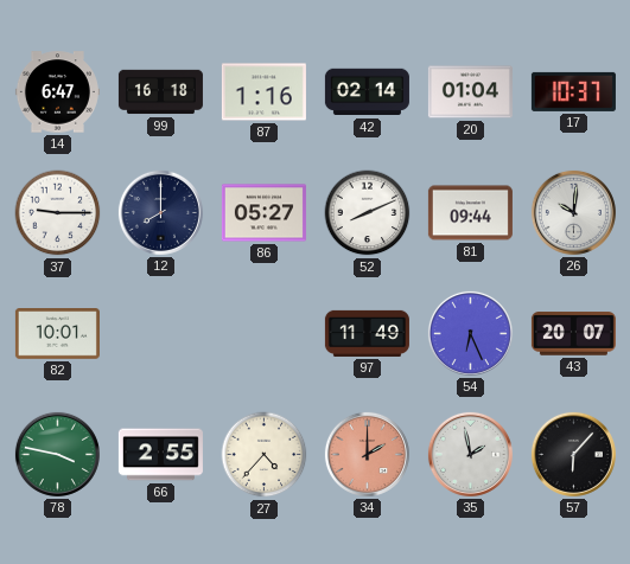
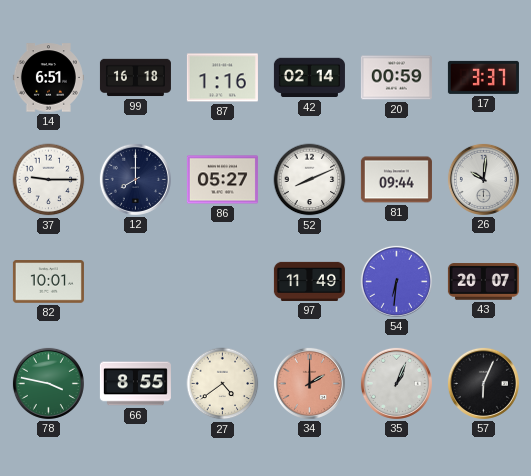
14: 6:47 -> 6:51
20: 01:04 -> 00:59
17: 10:37 -> 3:37
54: 6:26 -> 6:31
66: 2:55 -> 8:55
27: 4:37 -> 4:39
35: 1:58 -> 1:04
57: 6:07 -> 6:04
